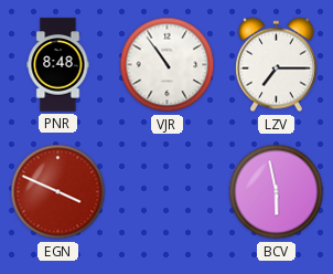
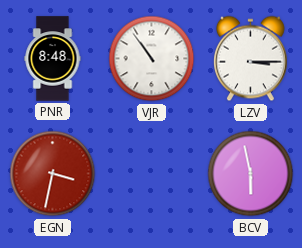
LZV: 7:15 -> 3:15
EGN: 3:49 -> 3:32
